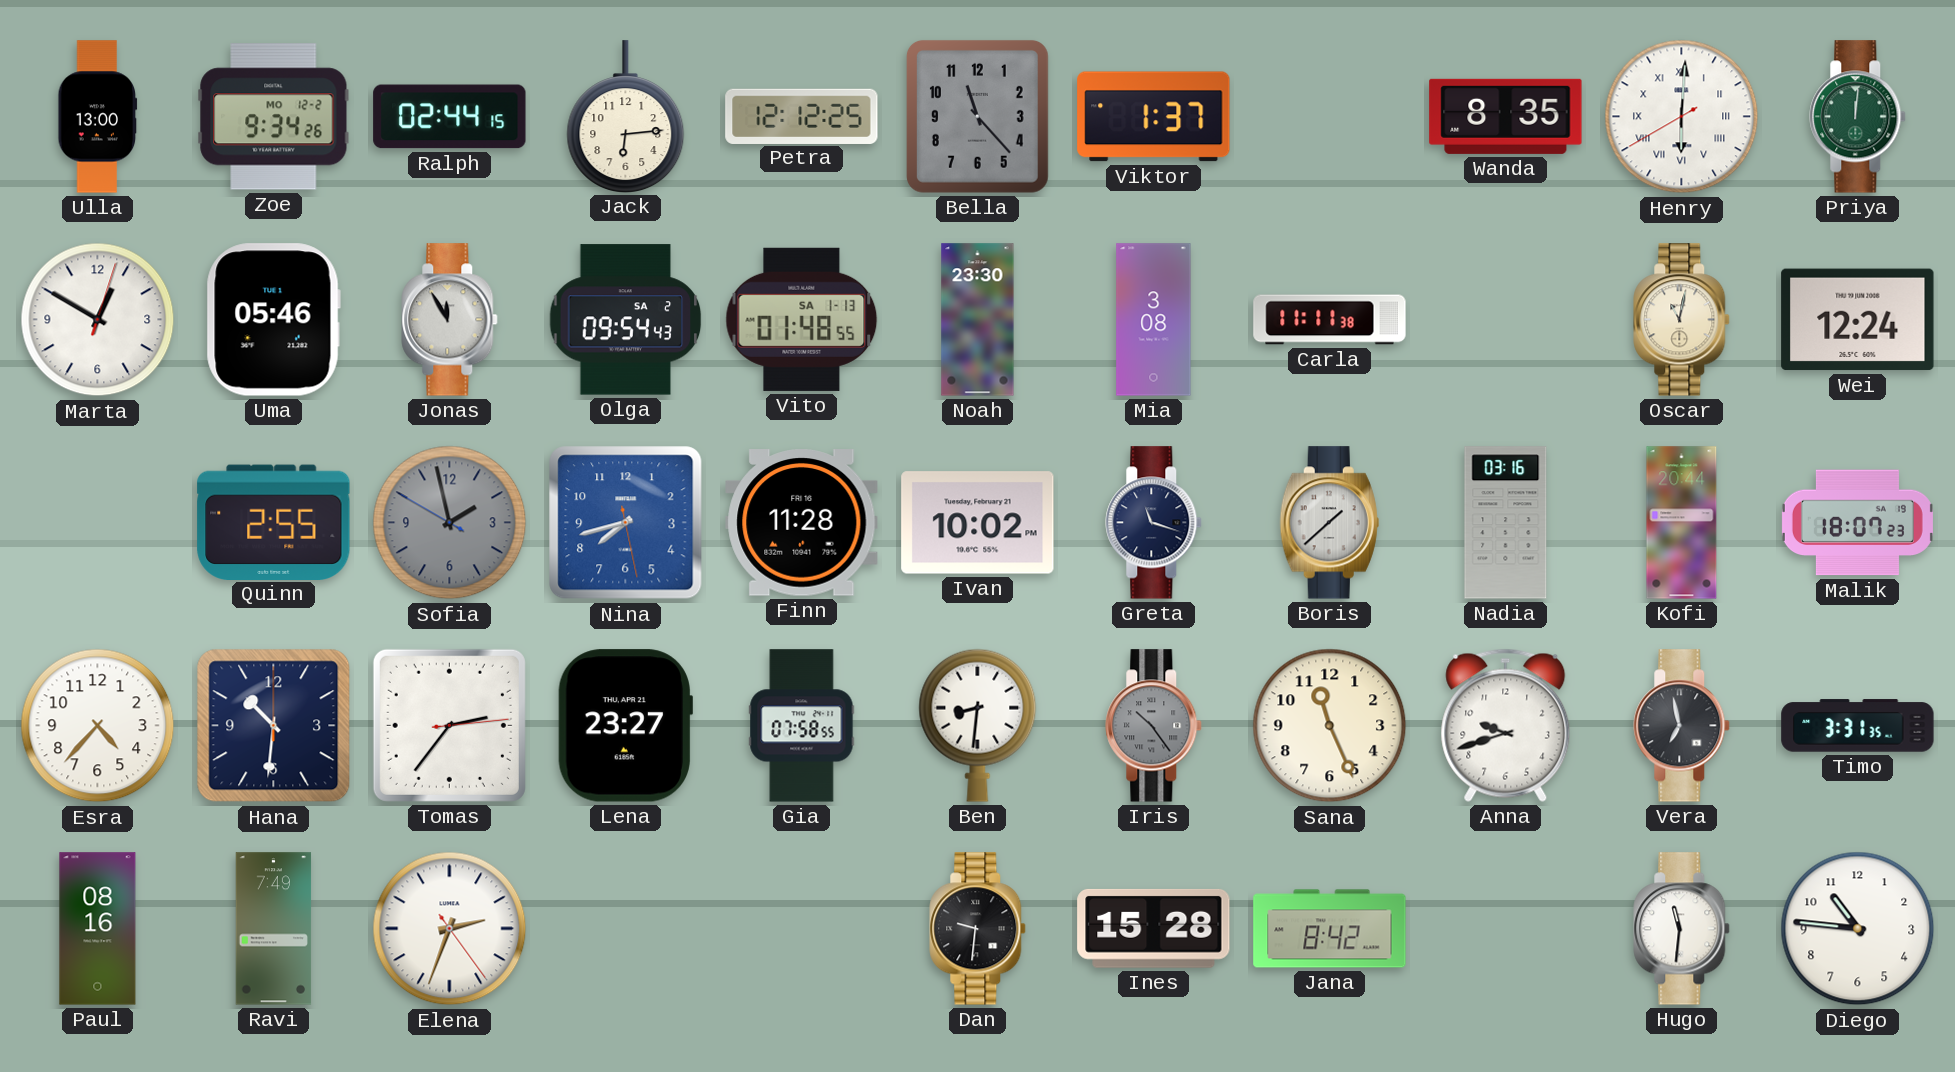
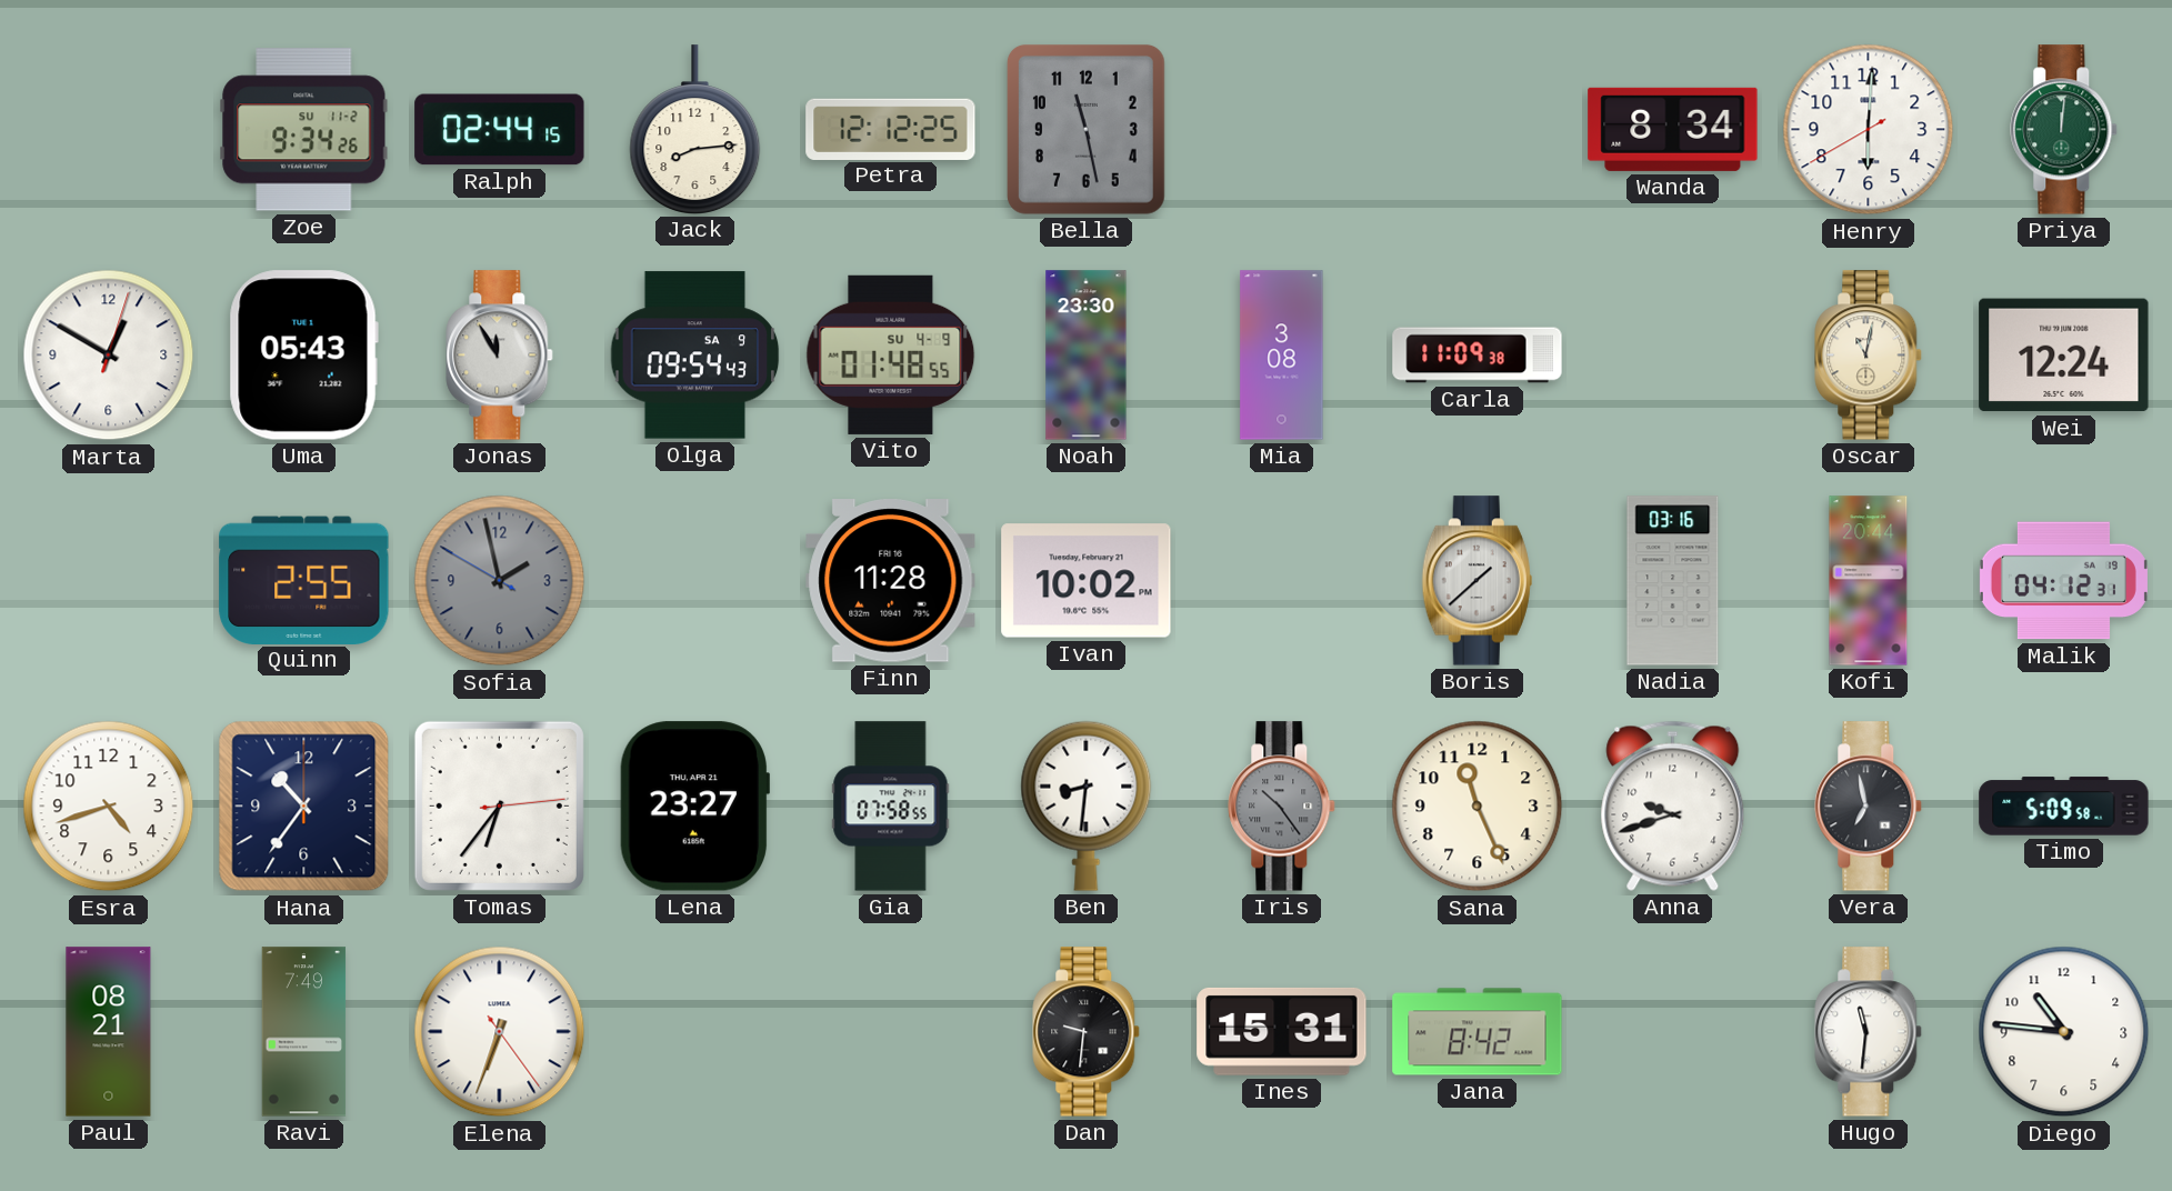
Ulla: 13:00 -> none
Zoe date: MO 12-2 -> SU 11-2
Jack: 6:14 -> 8:14
Bella: 11:23 -> 11:28
Viktor: 1:37 -> none
Wanda: 8:35 -> 8:34
Henry numerals: Roman -> Arabic
Uma: 05:46 -> 05:43
Olga date: SA 2 -> SA 9
Vito date: SA 1-13 -> SU 4-9
Carla: 11:11 -> 11:09
Nina: 7:42 -> none
Greta: 11:18 -> none
Malik: 18:07 -> 04:12
Esra: 4:37 -> 4:42
Hana: 10:31 -> 10:36
Tomas: 2:36 -> 6:36
Timo: 3:31 -> 5:09
Paul: 08:16 -> 08:21
Elena: 2:33 -> 6:33
Ines: 15:28 -> 15:31
